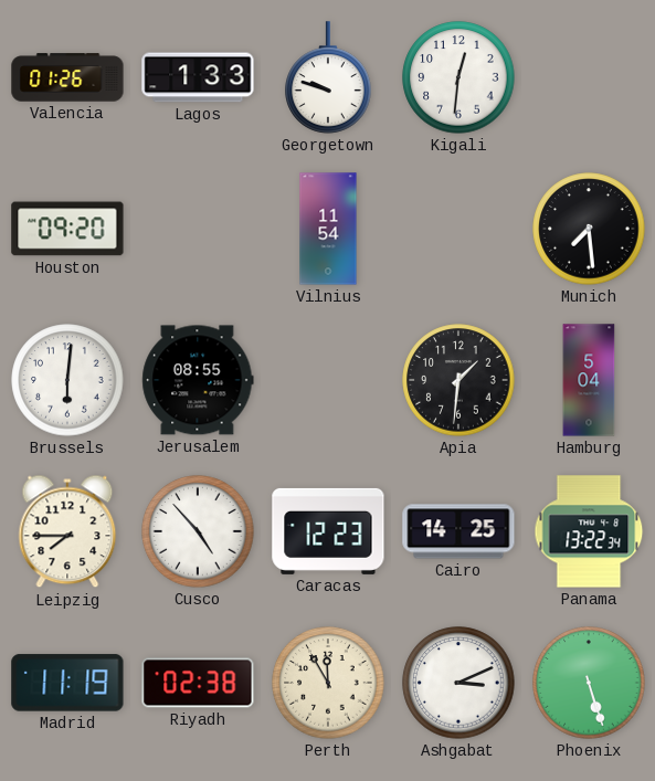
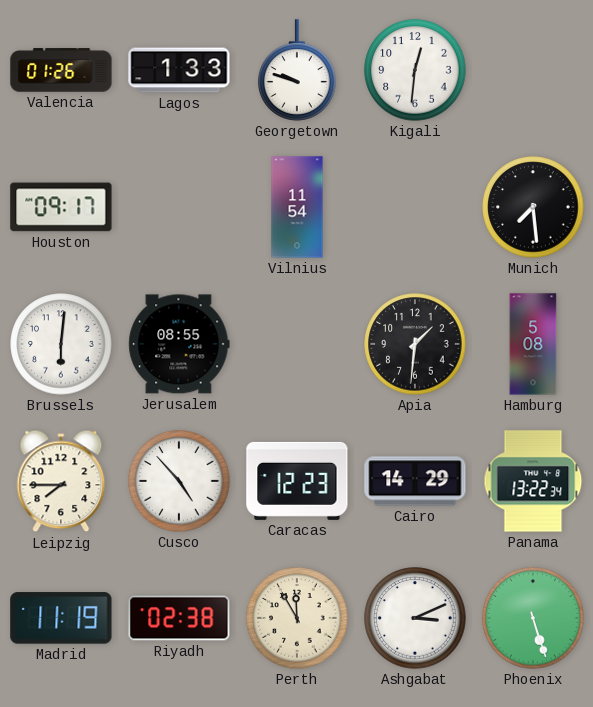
Houston: 09:20 -> 09:17
Hamburg: 5:04 -> 5:08
Cairo: 14:25 -> 14:29
